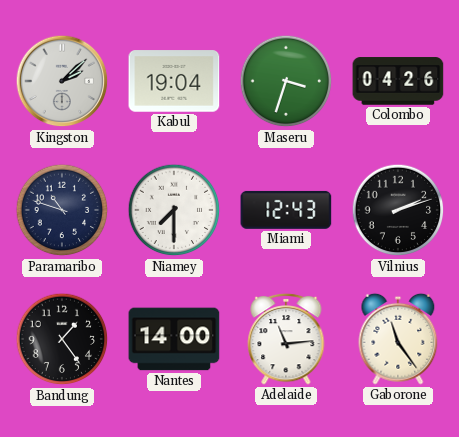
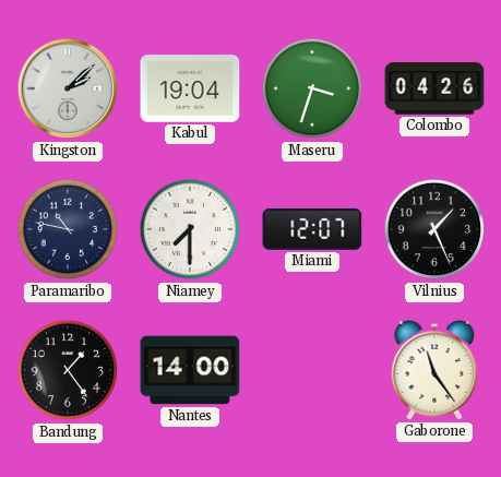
Paramaribo: 10:48 -> 10:47
Miami: 12:43 -> 12:07
Vilnius: 2:12 -> 1:26
Adelaide: 11:14 -> none
